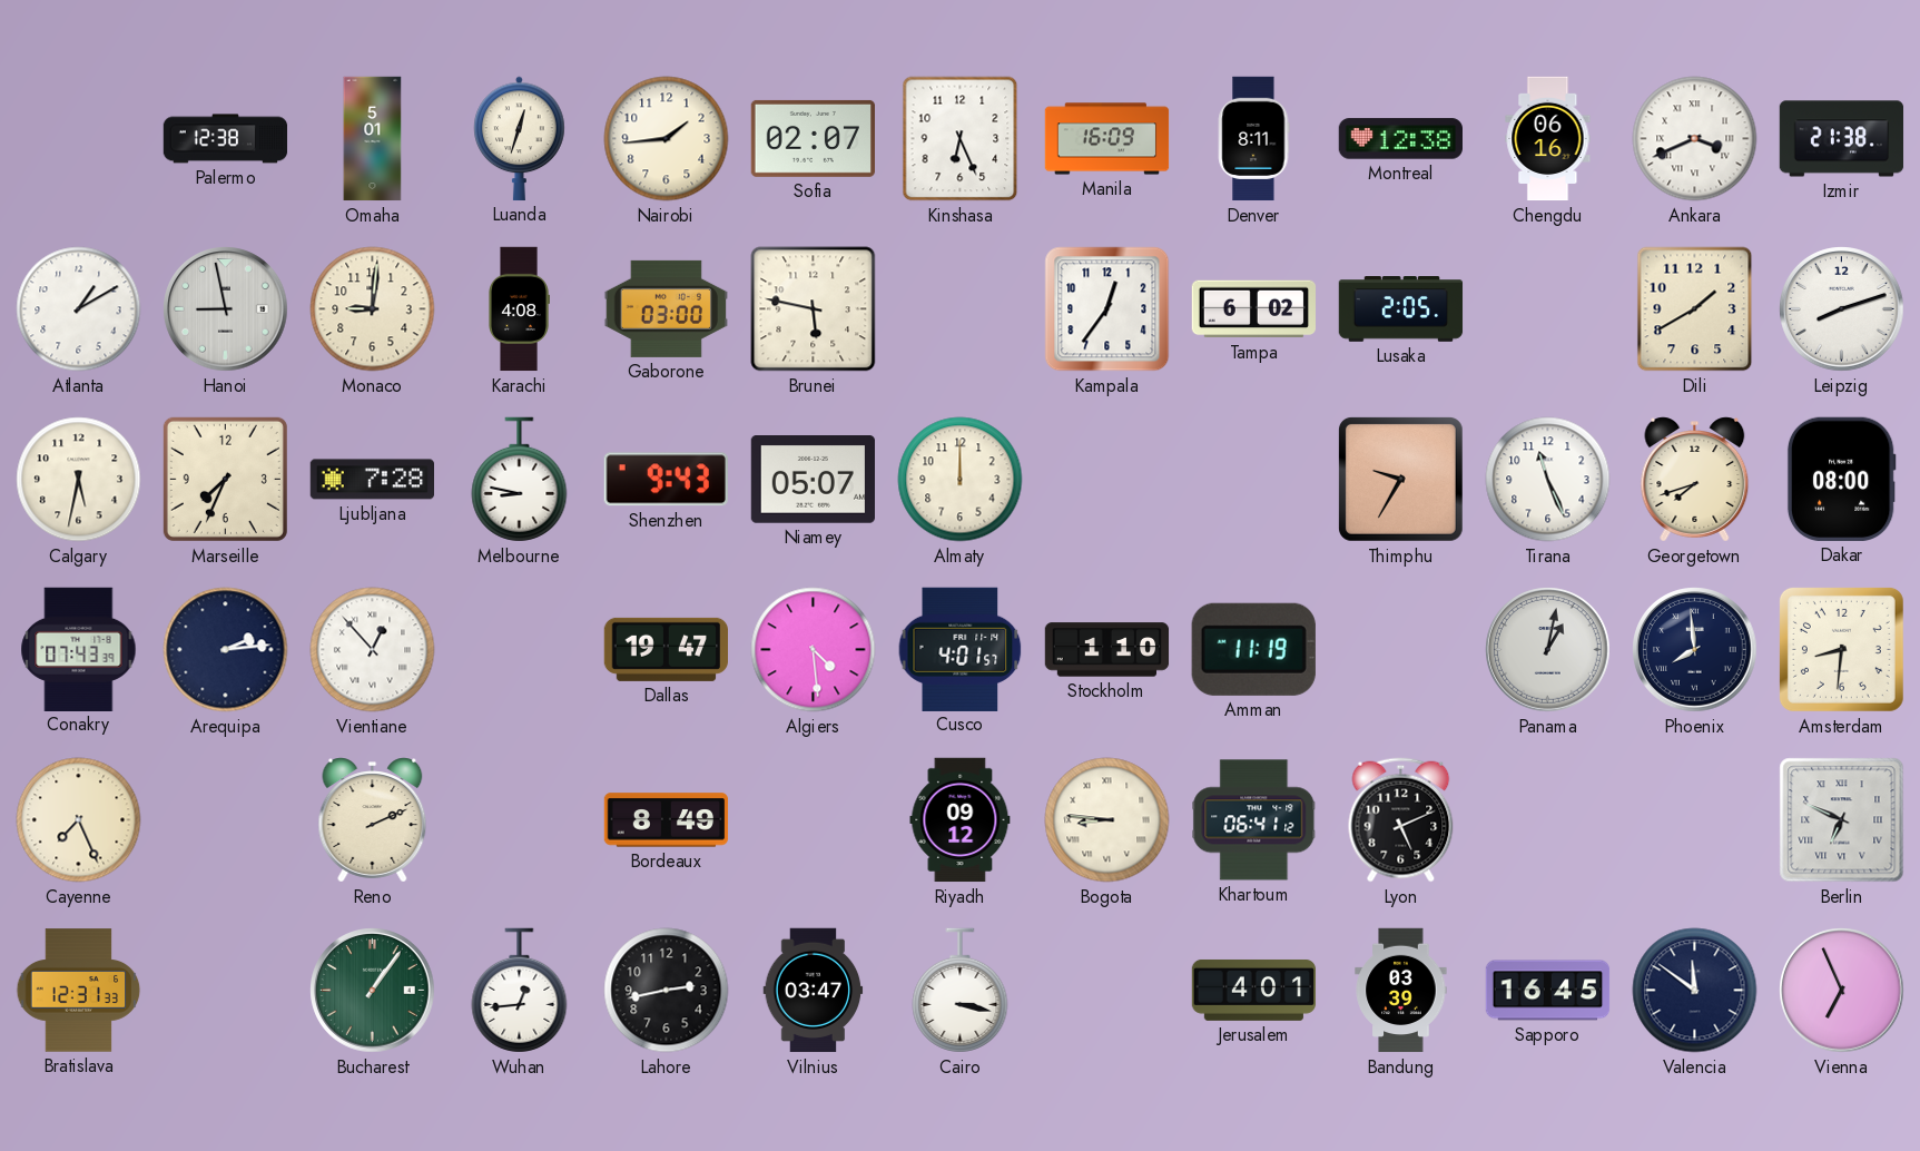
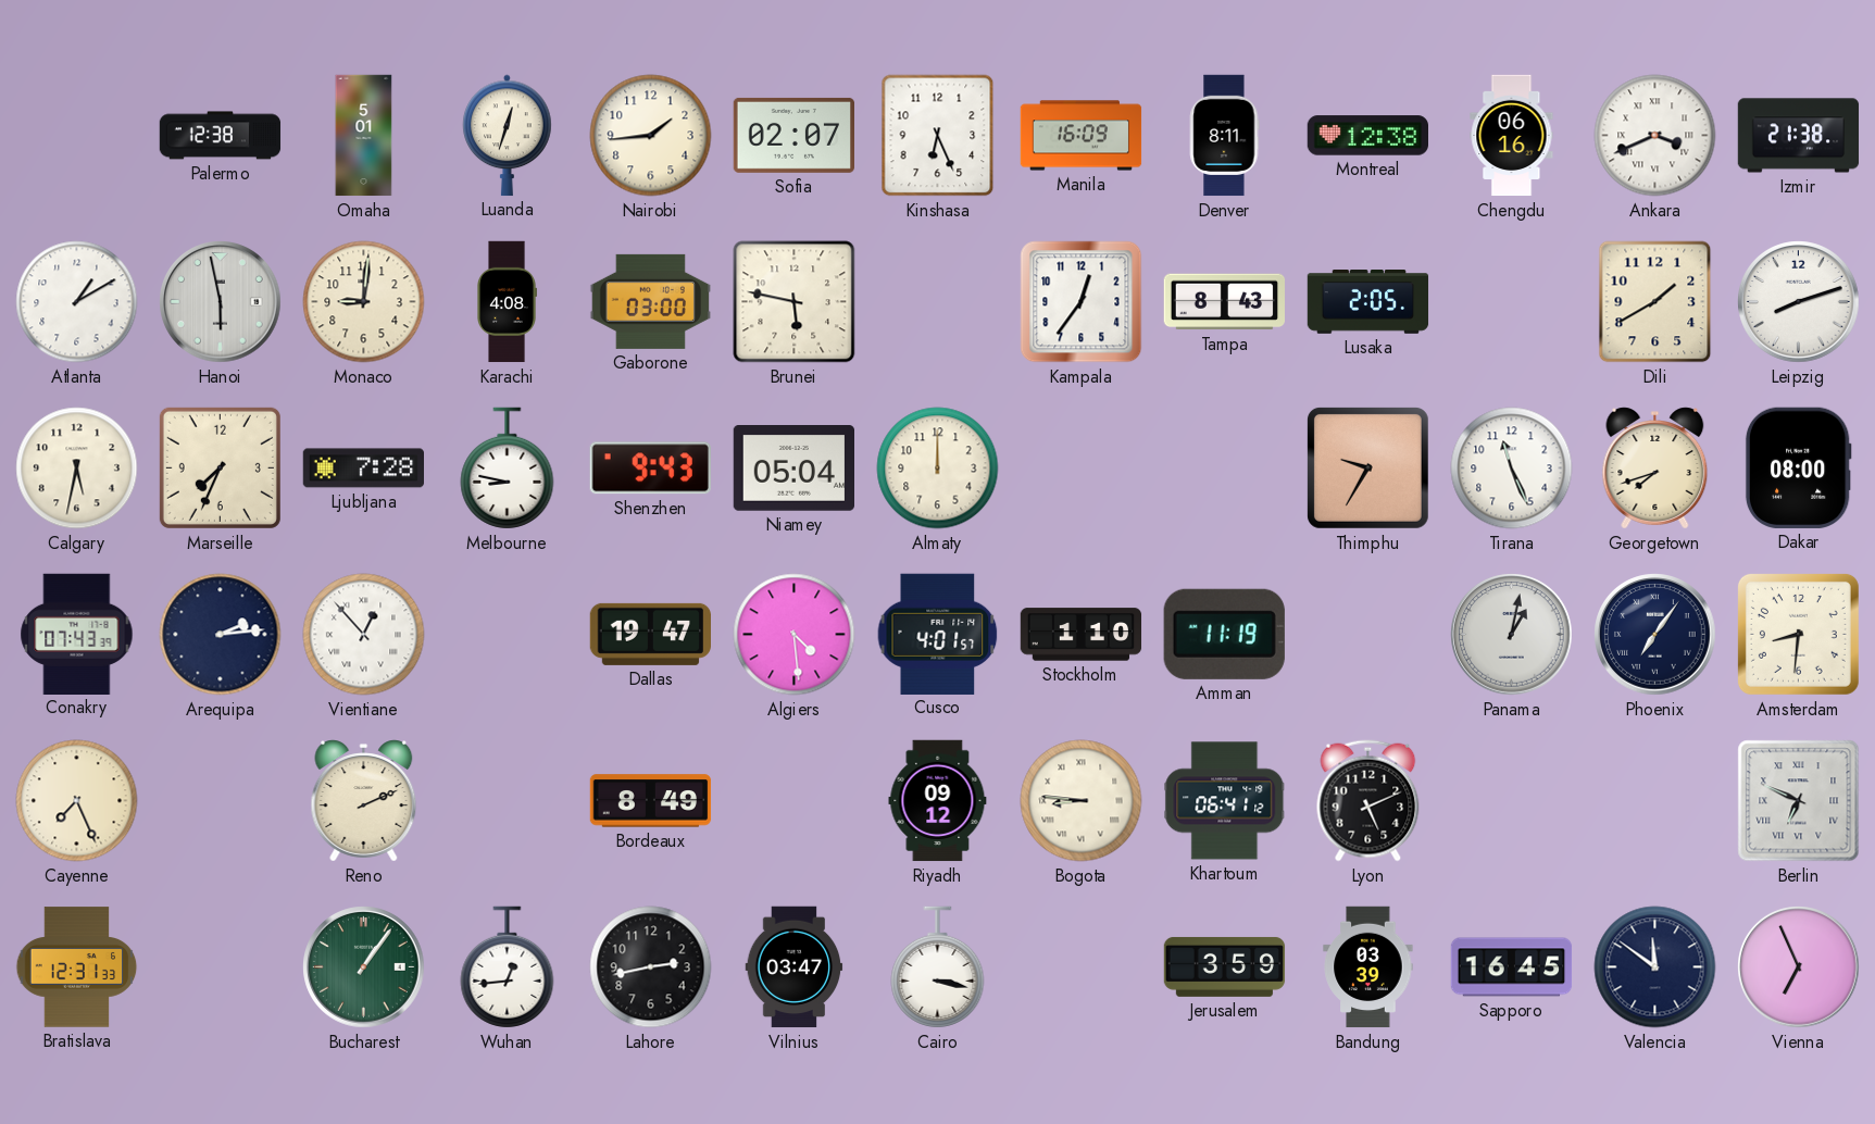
Hanoi: 8:58 -> 5:58
Tampa: 6:02 -> 8:43
Niamey: 05:07 -> 05:04
Phoenix: 7:59 -> 7:06
Jerusalem: 4:01 -> 3:59
